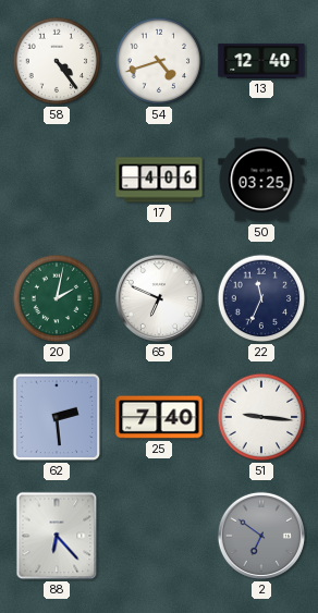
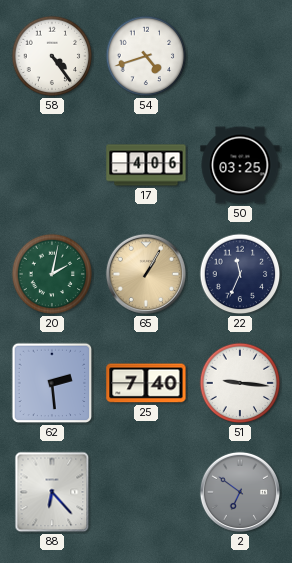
13: 12:40 -> none
65: 6:49 -> 1:05
65 dial: white -> champagne
